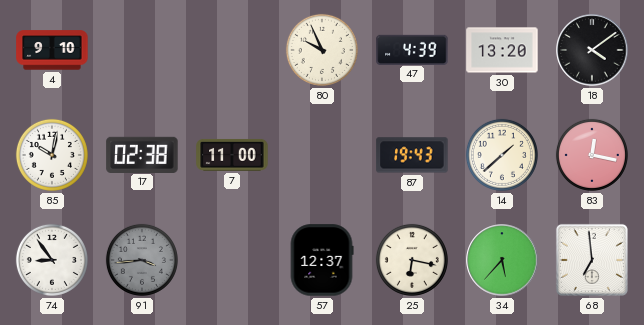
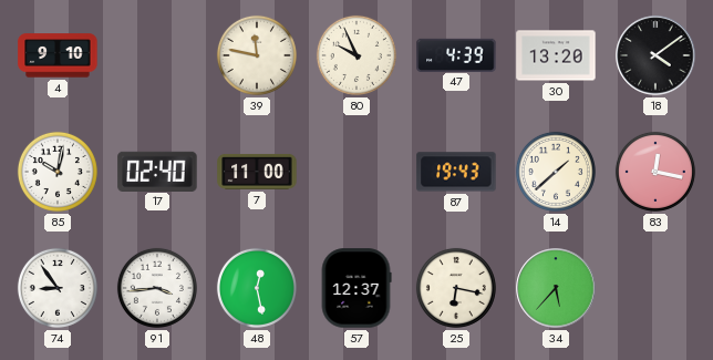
39: none -> 11:47
17: 02:38 -> 02:40
91 dial: grey -> white
48: none -> 12:28
68: 6:59 -> none
